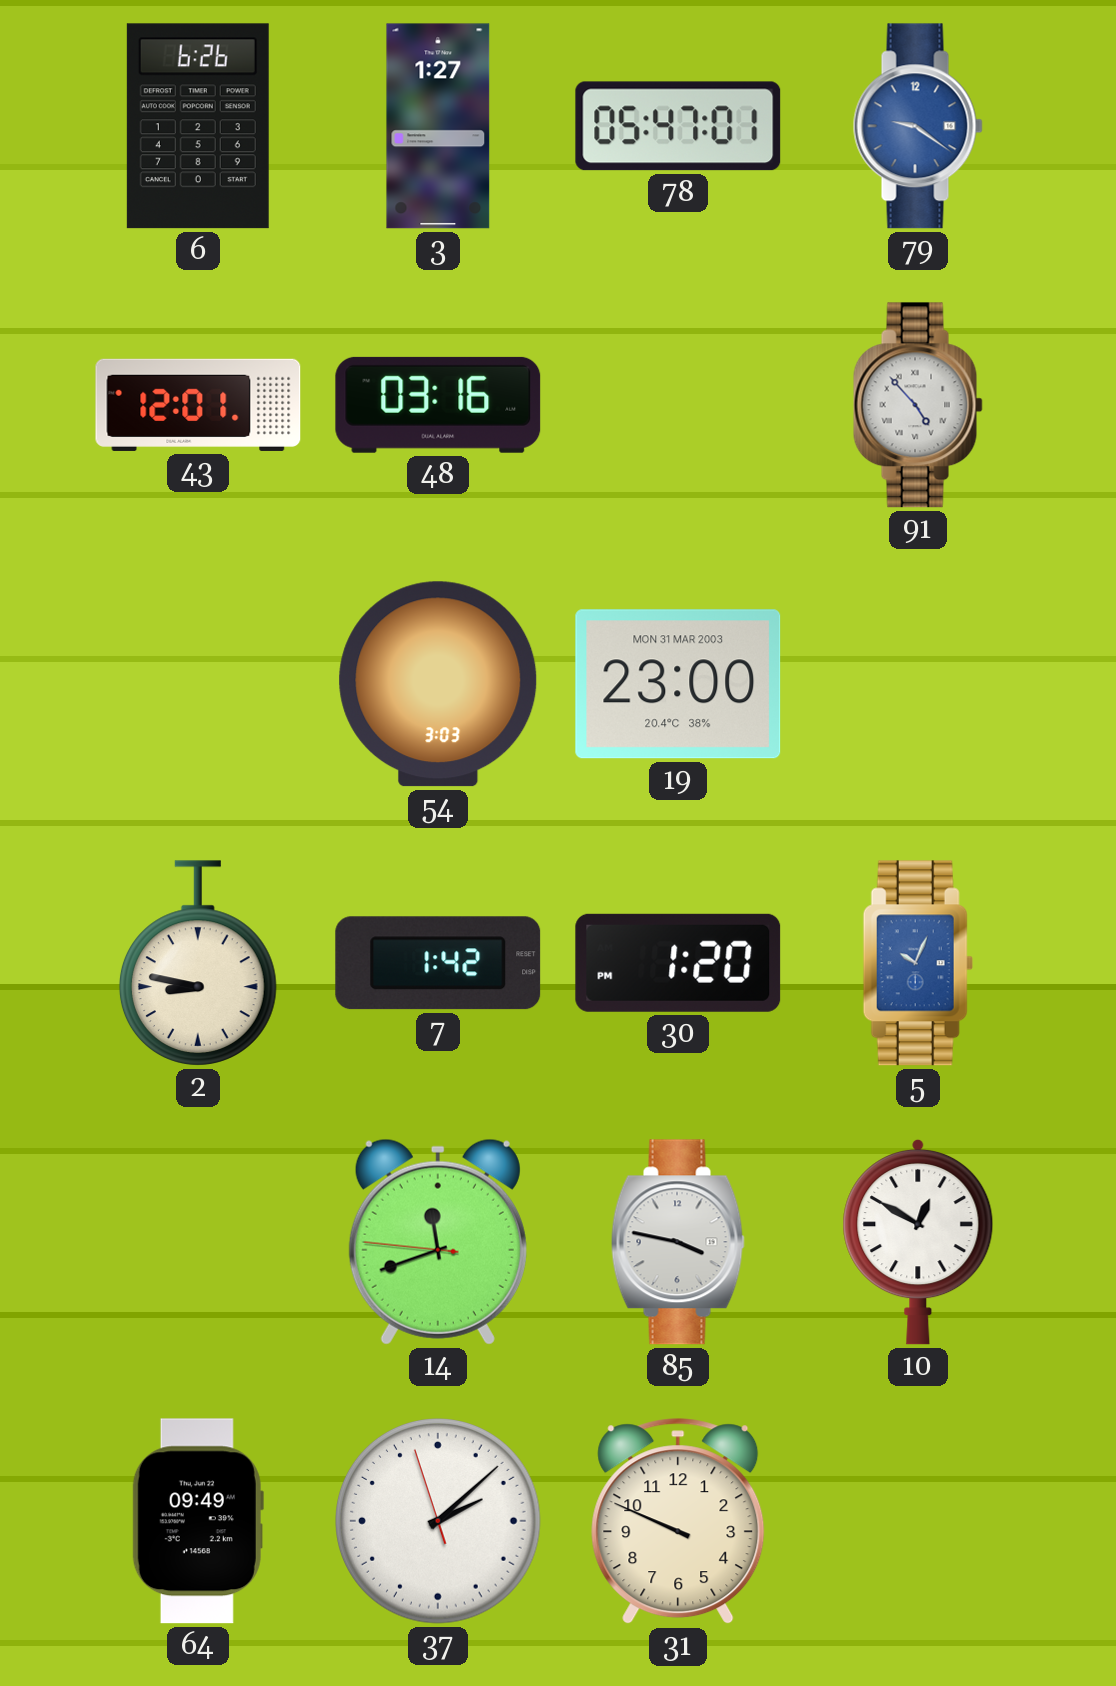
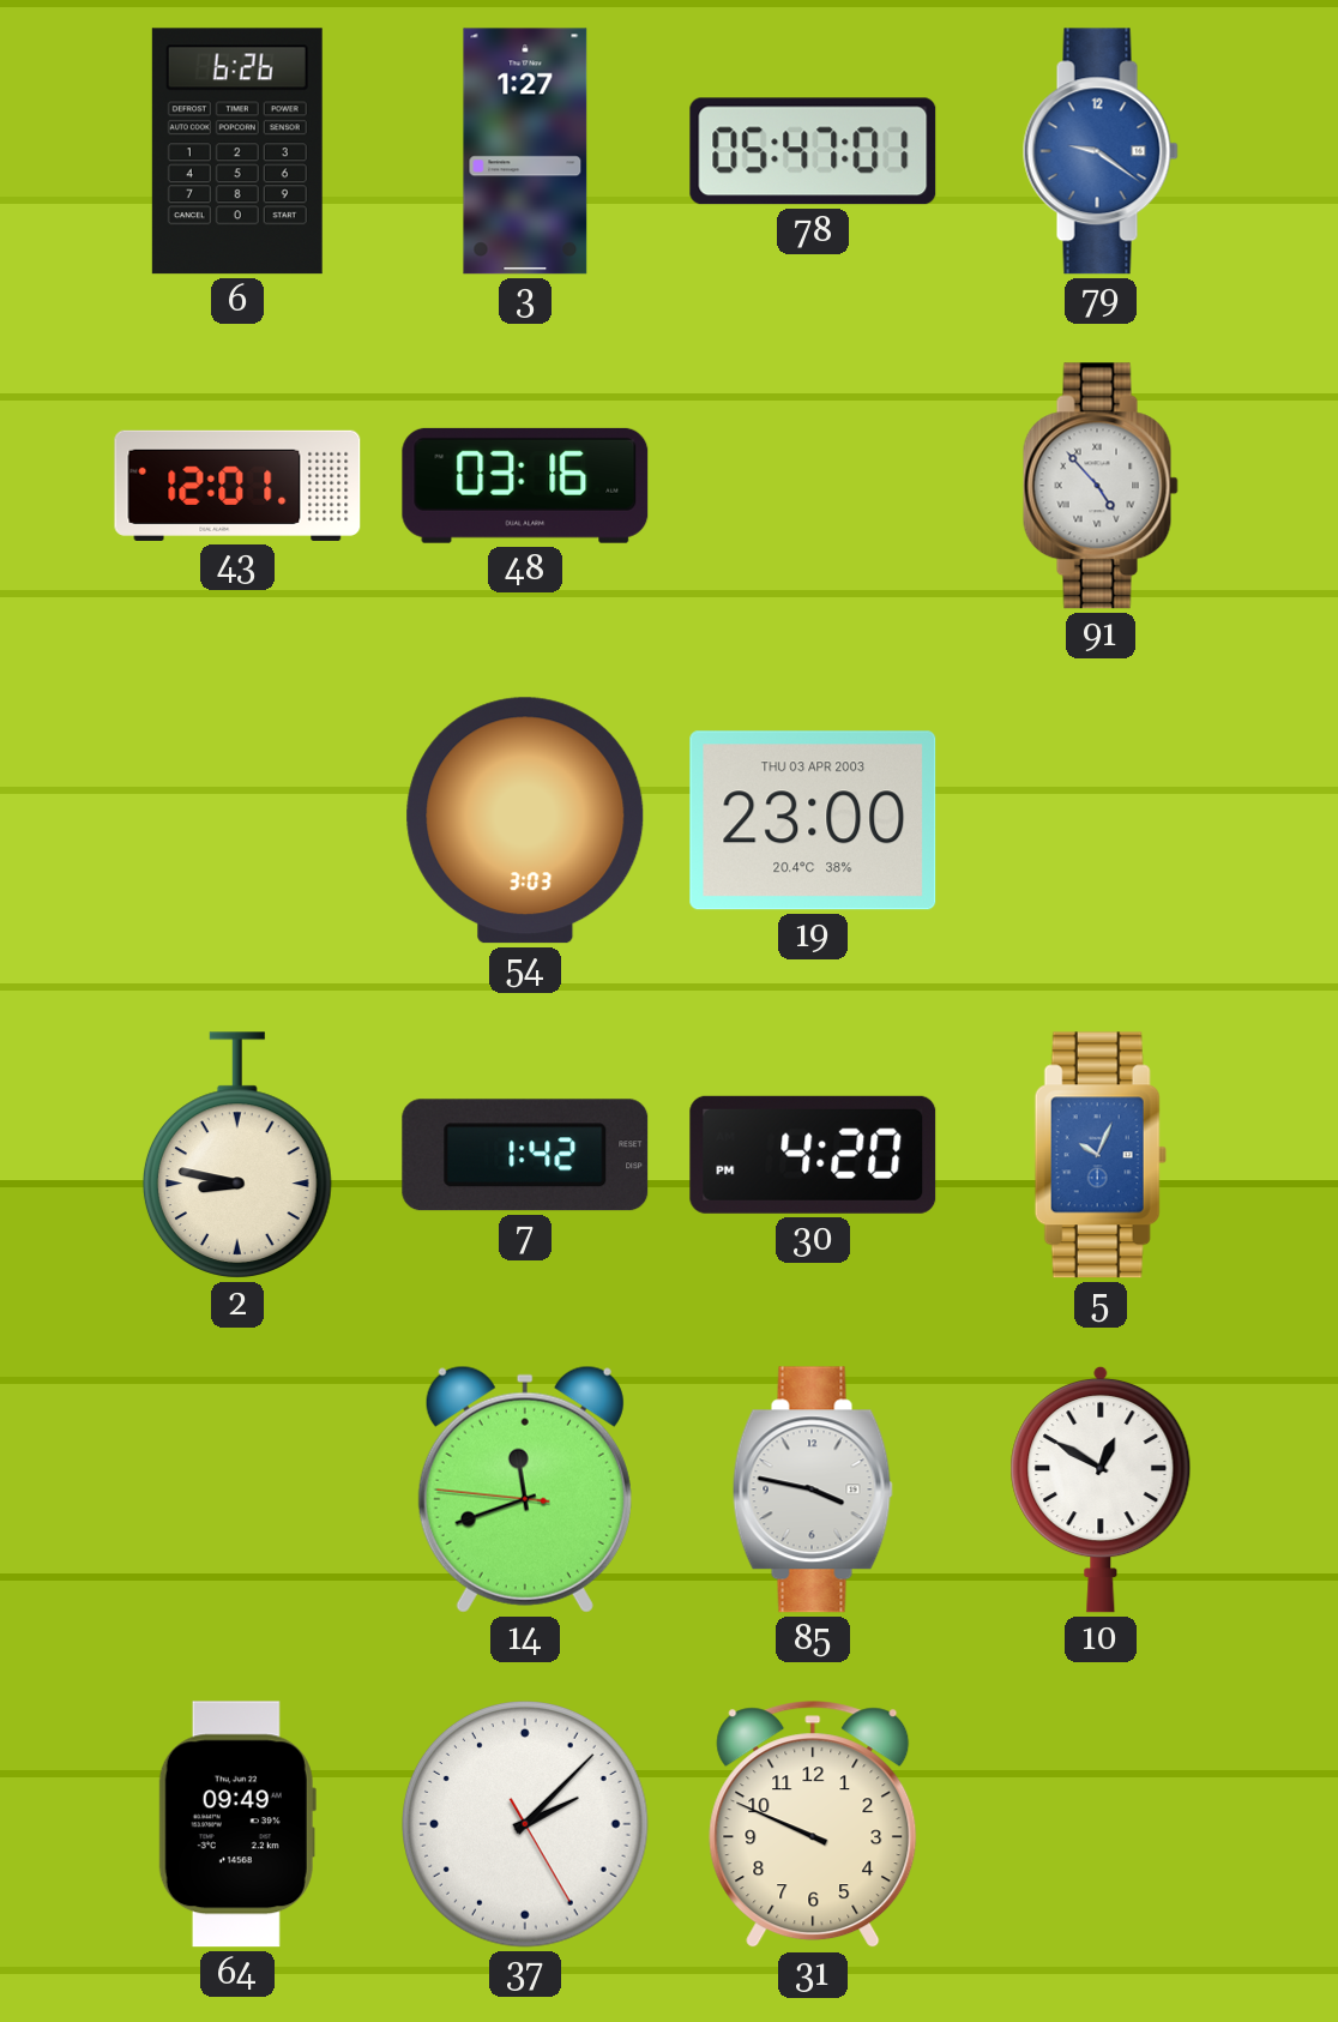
19 date: MON 31 MAR 2003 -> THU 03 APR 2003
30: 1:20 -> 4:20
37: 2:07:57 -> 2:07:25
